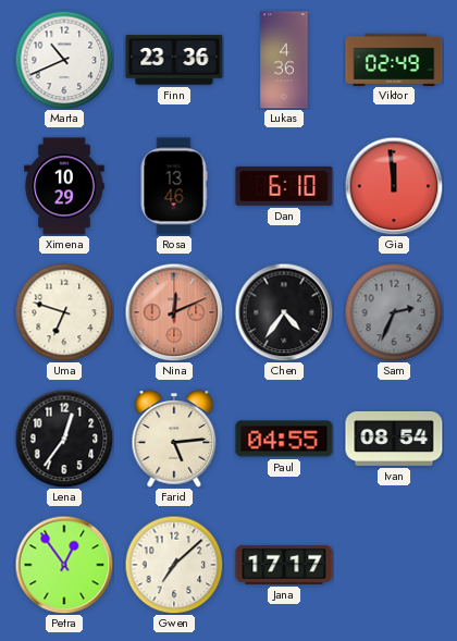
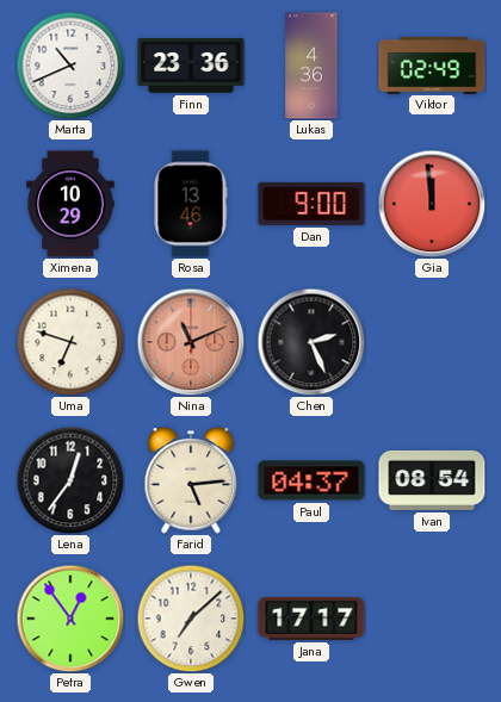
Dan: 6:10 -> 9:00
Nina: 12:11 -> 11:11
Chen: 4:36 -> 2:26
Sam: 2:34 -> none
Paul: 04:55 -> 04:37
